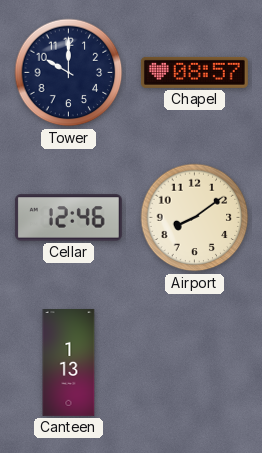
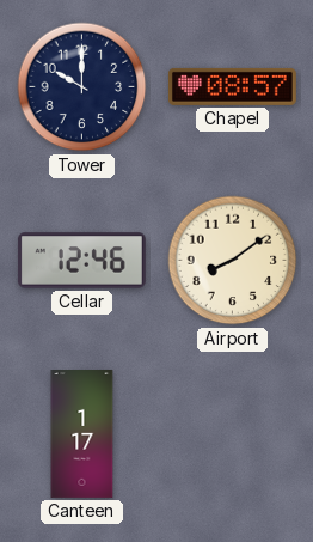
Canteen: 1:13 -> 1:17
